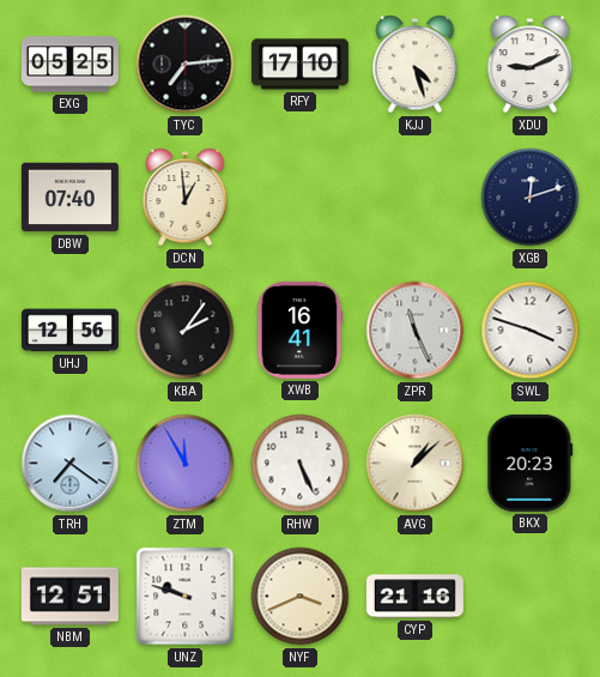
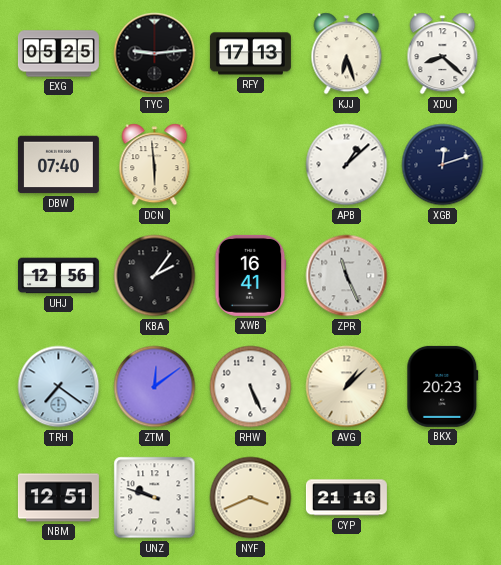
TYC: 7:14 -> 9:14
RFY: 17:10 -> 17:13
KJJ: 4:27 -> 6:27
XDU: 9:11 -> 8:22
DCN: 12:59 -> 5:59
APB: none -> 1:08
SWL: 3:48 -> none
ZTM: 11:55 -> 12:09
